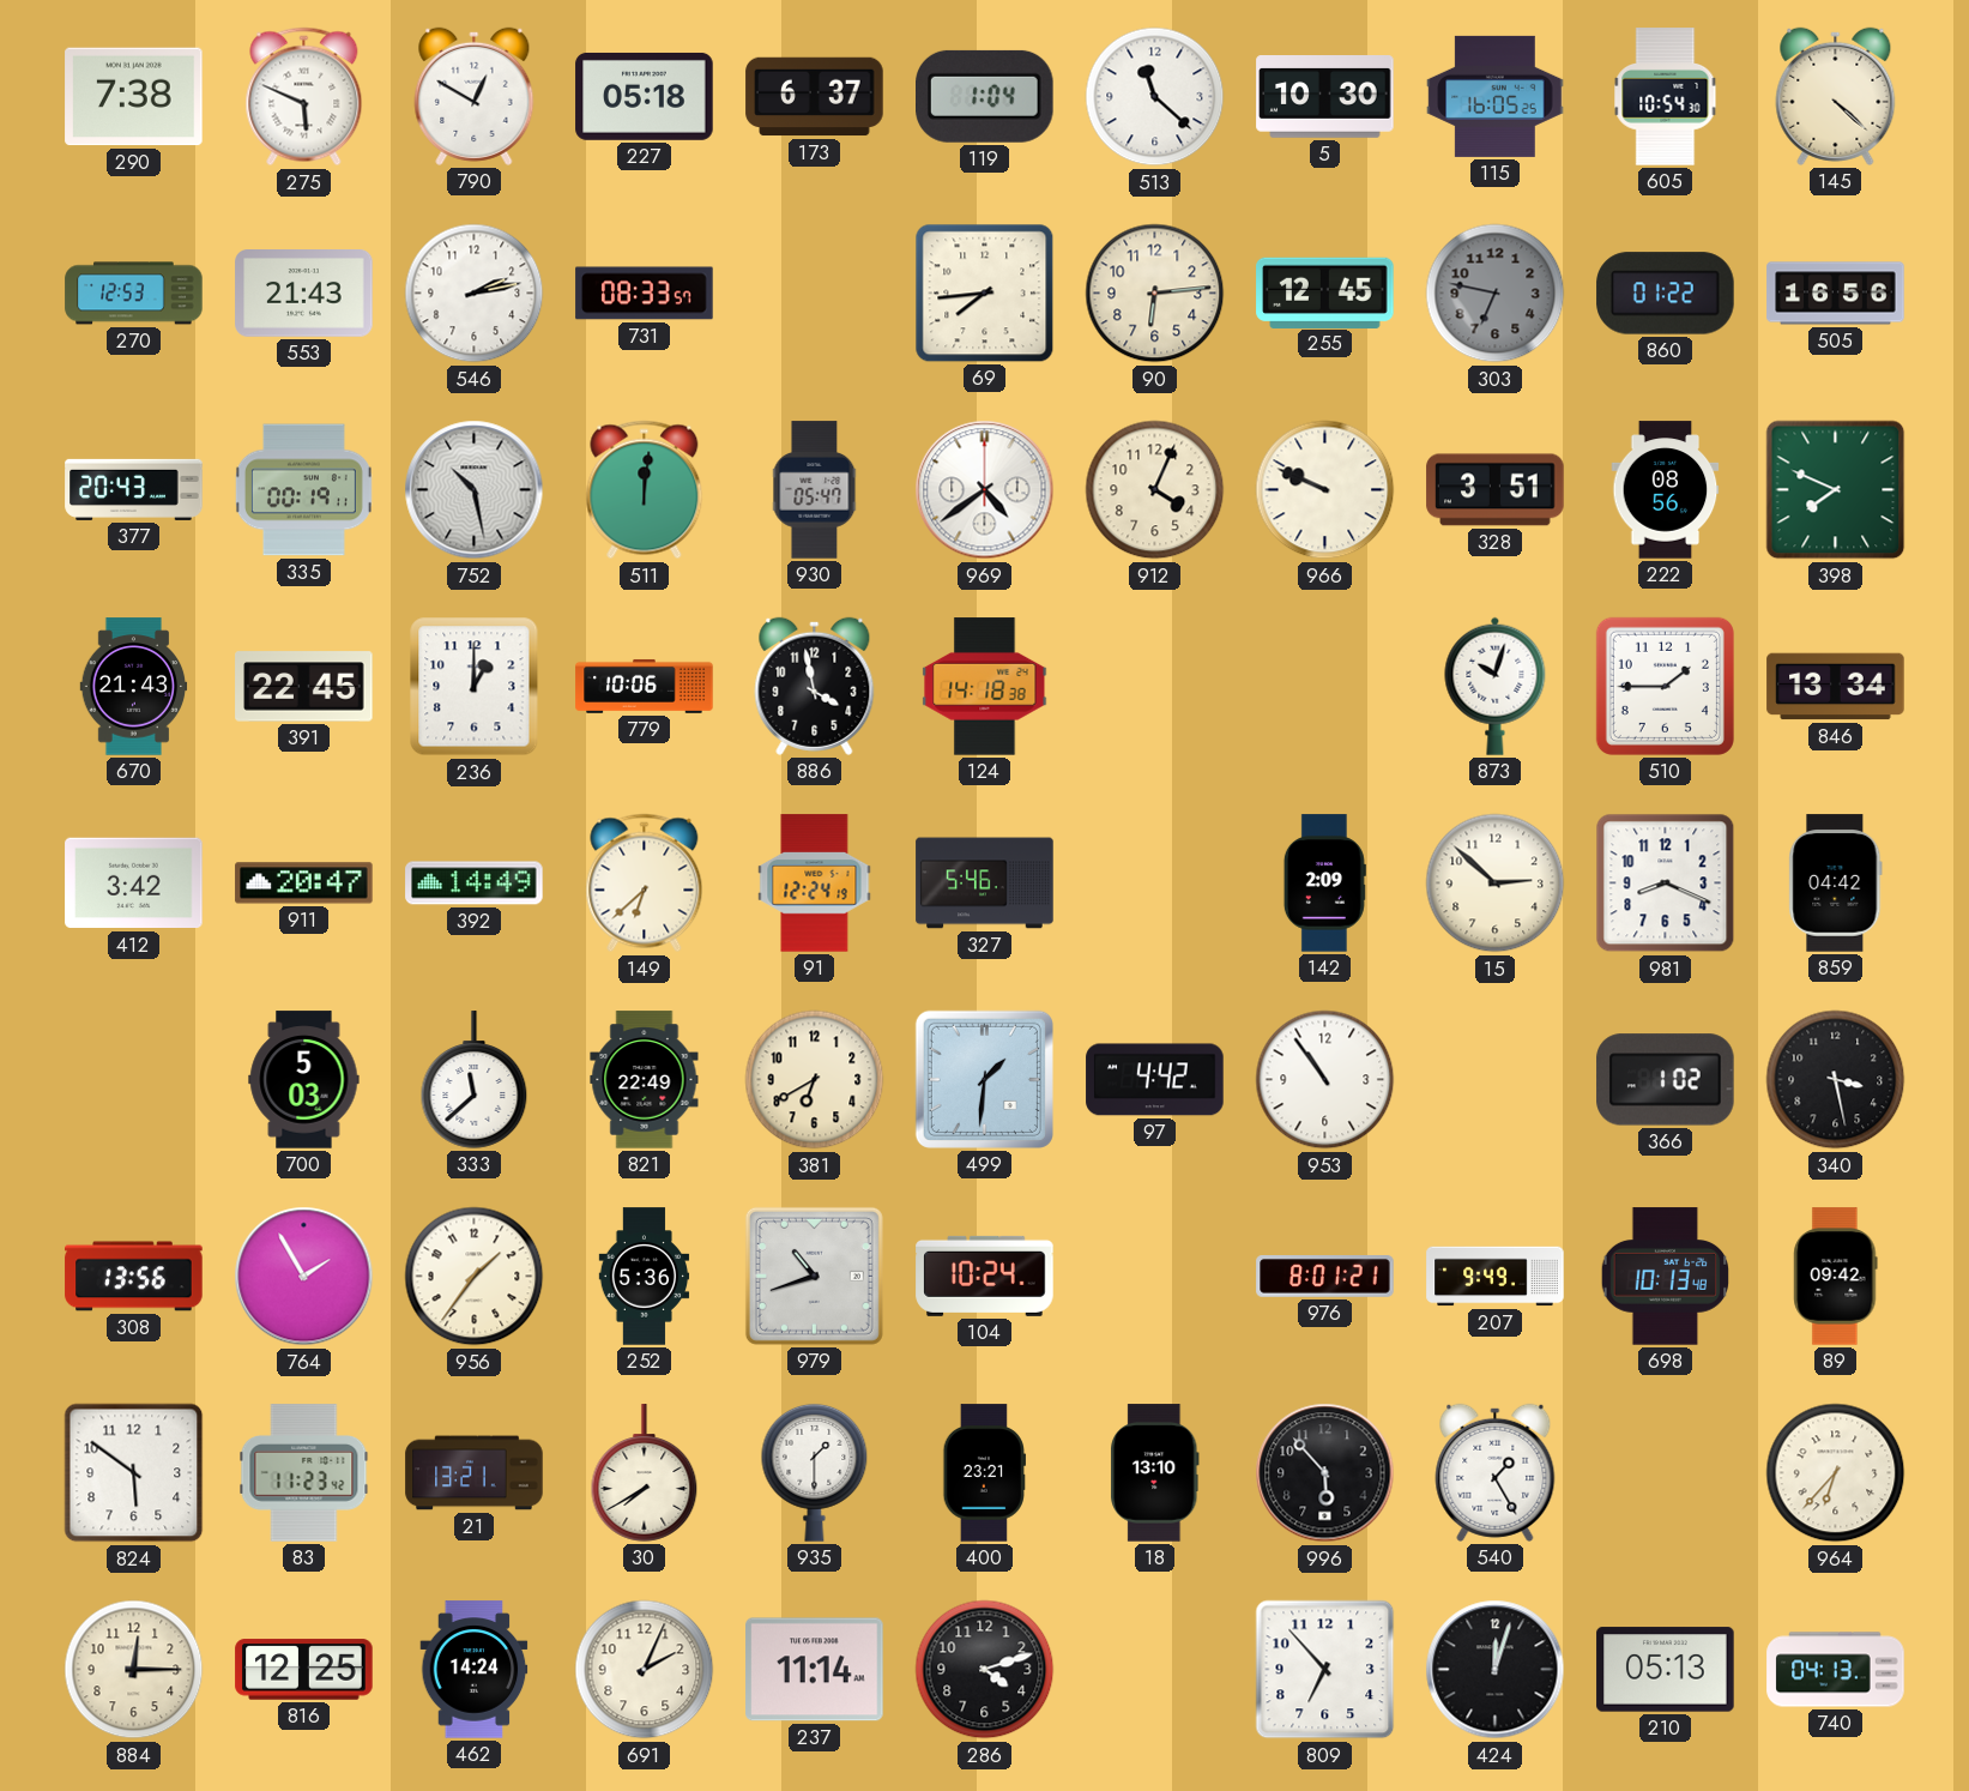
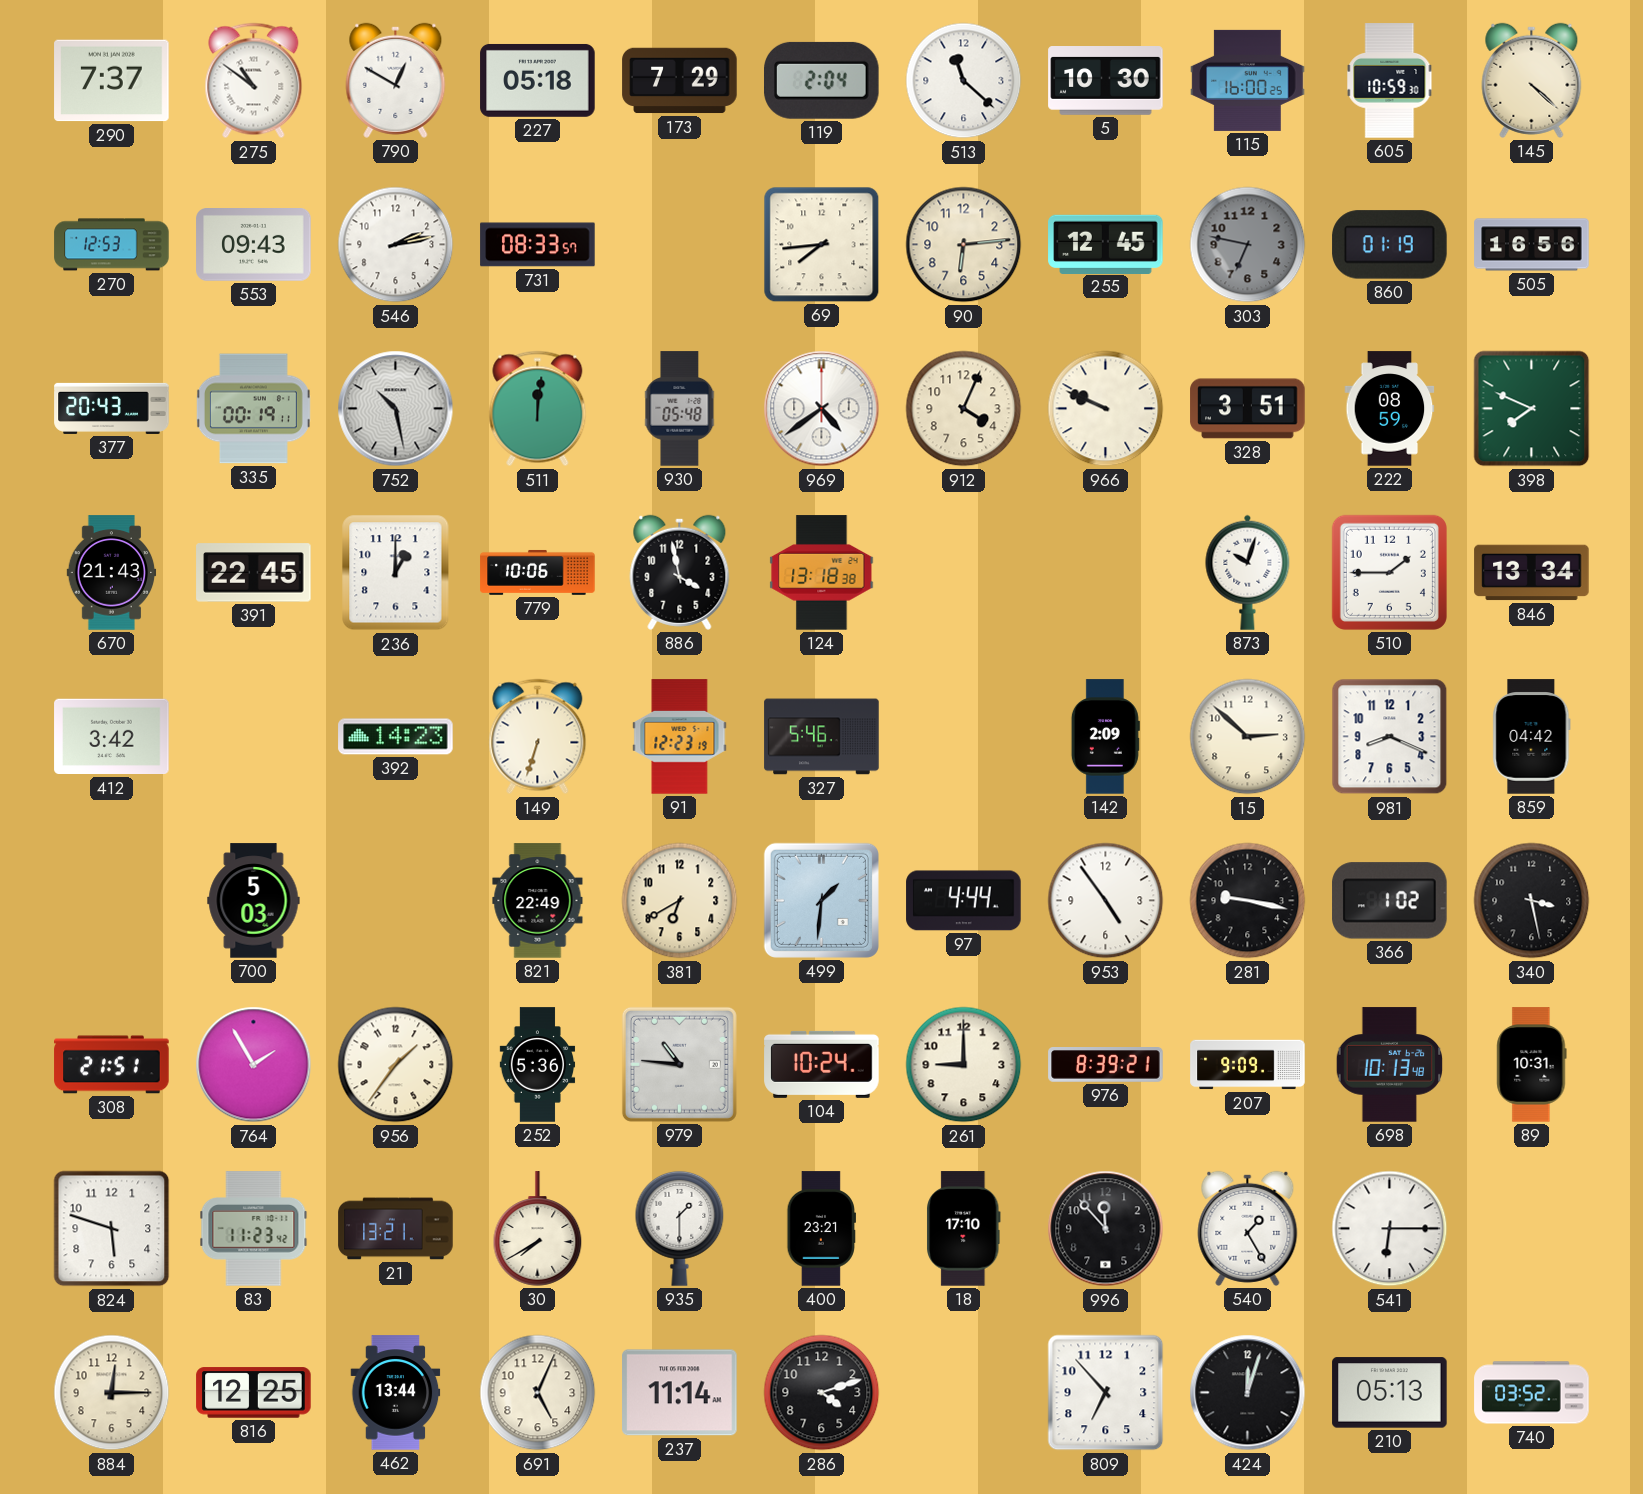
290: 7:38 -> 7:37
275: 5:49 -> 10:51
173: 6:37 -> 7:29
119: 1:04 -> 2:04
115: 16:05 -> 16:00
605: 10:54 -> 10:59
553: 21:43 -> 09:43
860: 01:22 -> 01:19
930: 05:47 -> 05:48
222: 08:56 -> 08:59
124: 14:18 -> 13:18
911: 20:47 -> none
392: 14:49 -> 14:23
149: 6:38 -> 6:33
91: 12:24 -> 12:23
333: 11:38 -> none
97: 4:42 -> 4:44
953: 10:54 -> 4:54
281: none -> 9:17
308: 13:56 -> 21:51
979: 10:42 -> 10:46
261: none -> 9:00
976: 8:01 -> 8:39
207: 9:49 -> 9:09
89: 09:42 -> 10:31
824: 5:51 -> 5:48
18: 13:10 -> 17:10
996: 5:53 -> 11:53
541: none -> 6:15
964: 6:37 -> none
462: 14:24 -> 13:44
691: 2:04 -> 5:04
740: 04:13 -> 03:52
